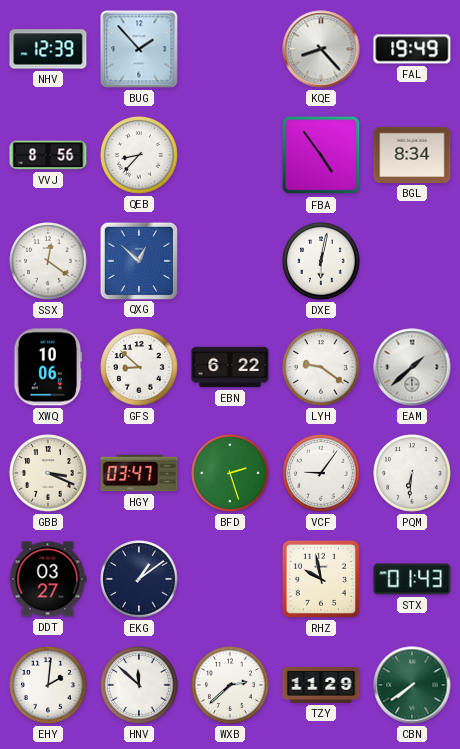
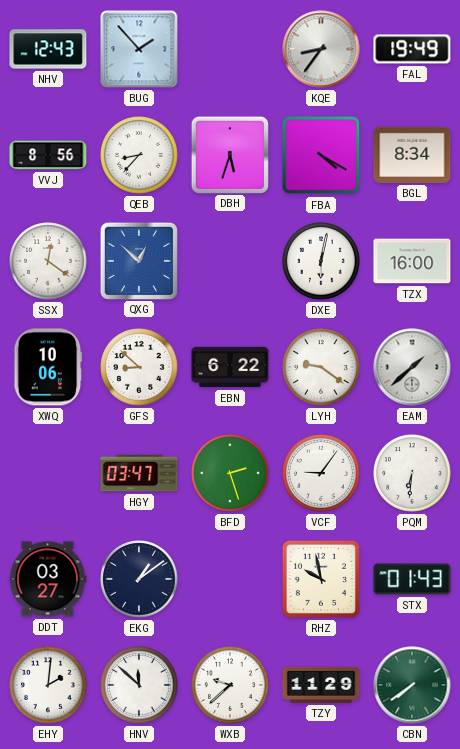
NHV: 12:39 -> 12:43
KQE: 8:23 -> 8:36
DBH: none -> 5:33
FBA: 4:54 -> 4:20
TZX: none -> 16:00
GBB: 3:19 -> none
WXB: 2:38 -> 9:38
